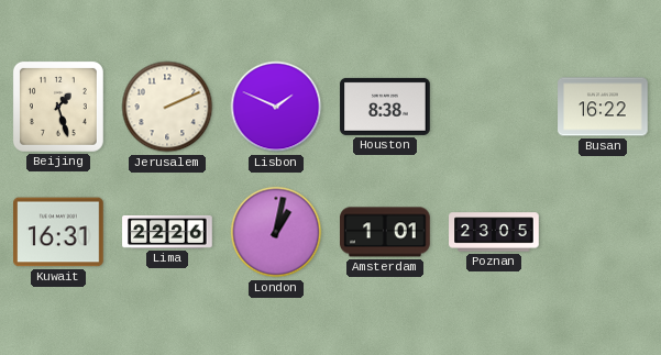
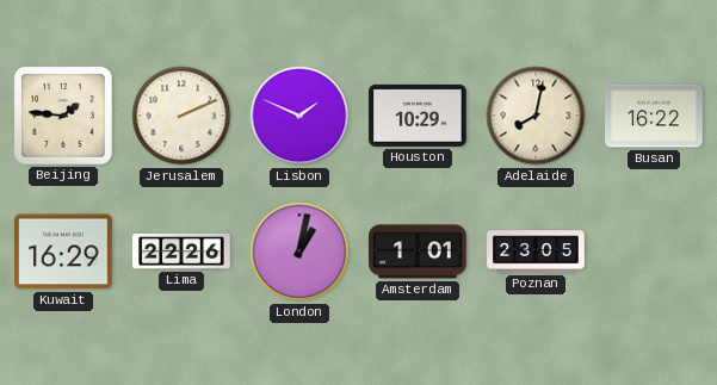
Beijing: 1:27 -> 1:46
Houston: 8:38 -> 10:29
Adelaide: none -> 8:02
Kuwait: 16:31 -> 16:29
